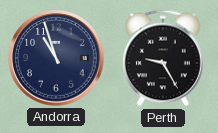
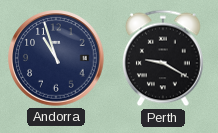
Perth: 9:25 -> 9:20
